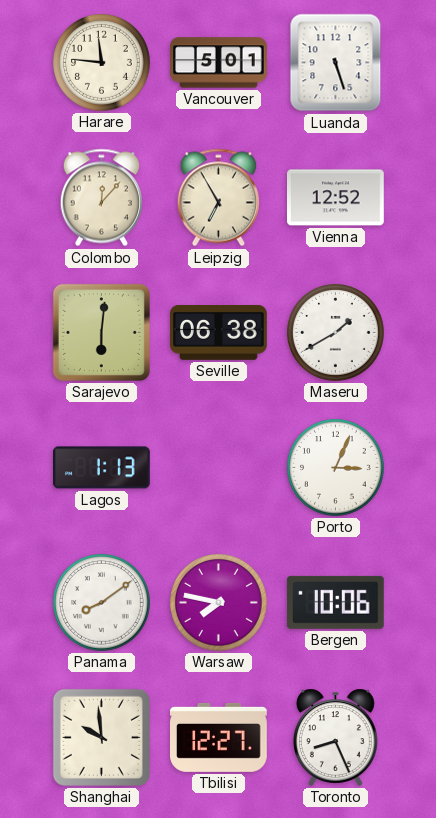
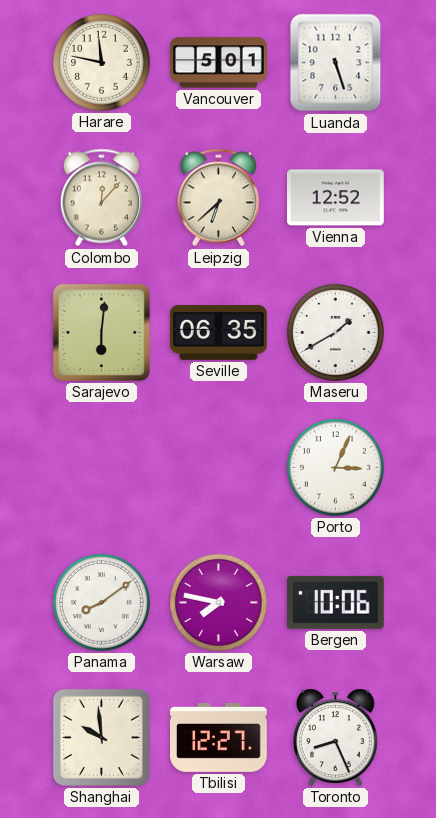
Harare: 11:46 -> 11:47
Leipzig: 6:55 -> 6:38
Seville: 06:38 -> 06:35
Lagos: 1:13 -> none
